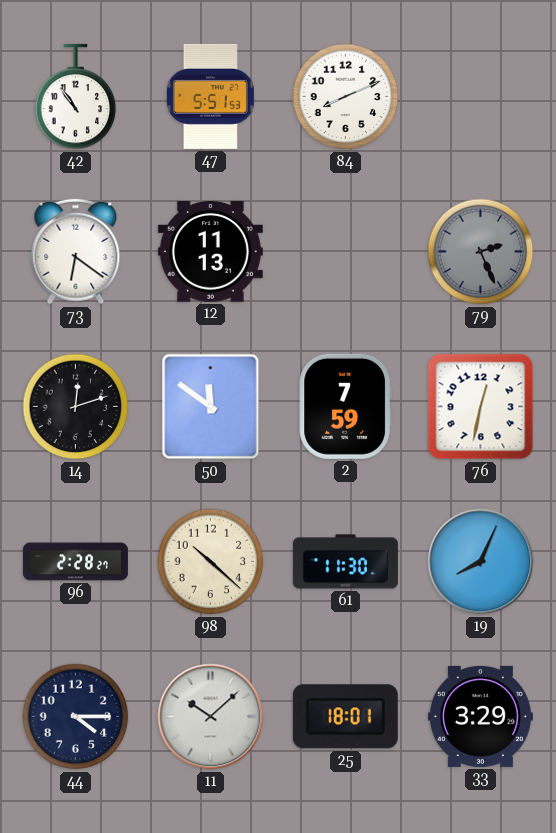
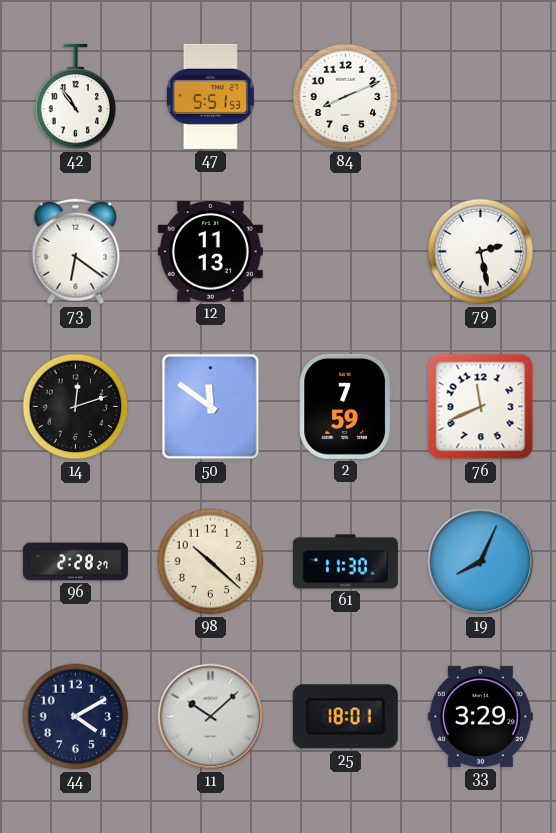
79: 2:26 -> 2:28
79 dial: grey -> white
76: 12:32 -> 11:41
44: 4:15 -> 4:10
